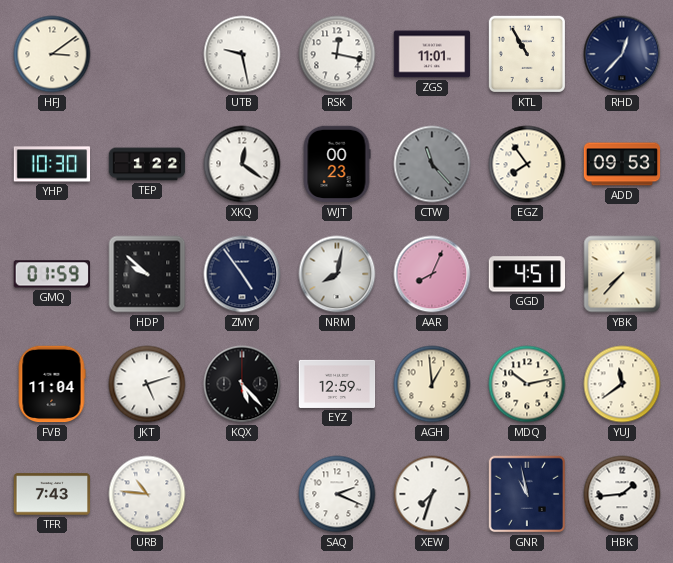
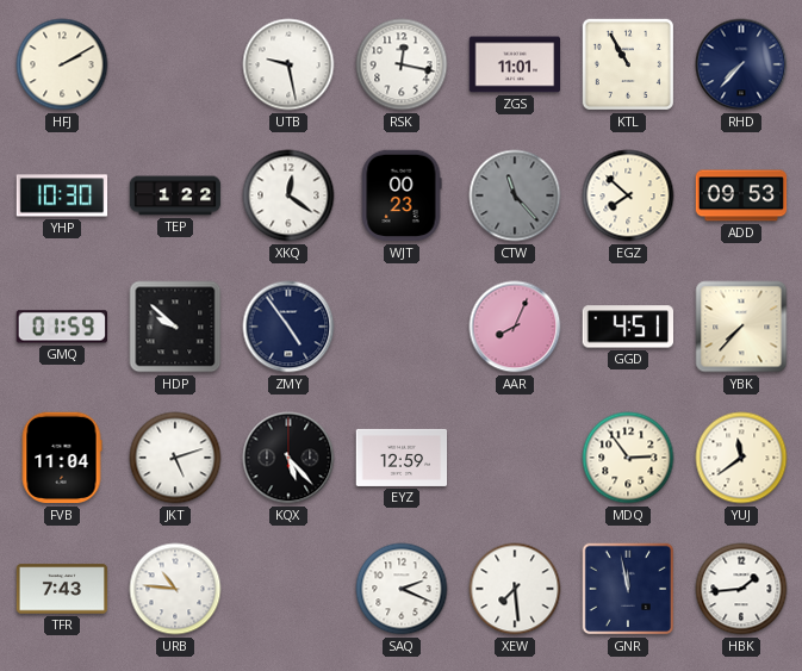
HFJ: 3:09 -> 2:10
RHD: 12:37 -> 7:37
EGZ: 7:54 -> 7:52
NRM: 8:02 -> none
AGH: 12:59 -> none
MDQ: 10:13 -> 2:54
XEW: 7:33 -> 7:29
GNR: 10:58 -> 11:58
